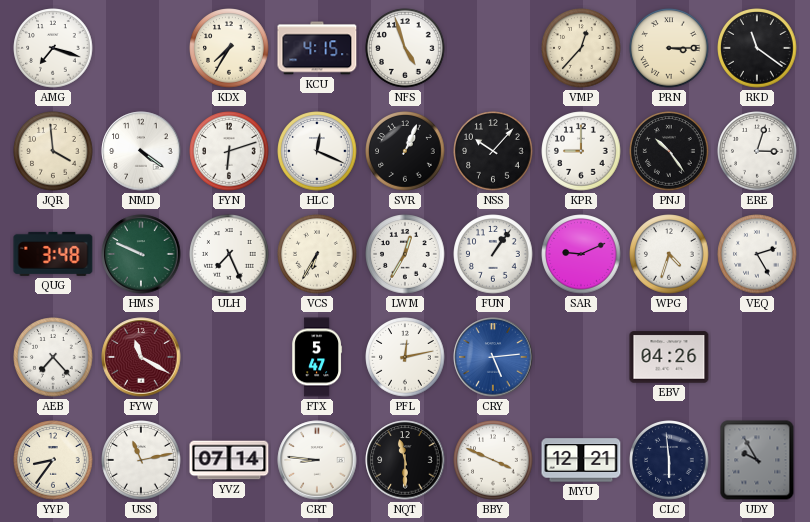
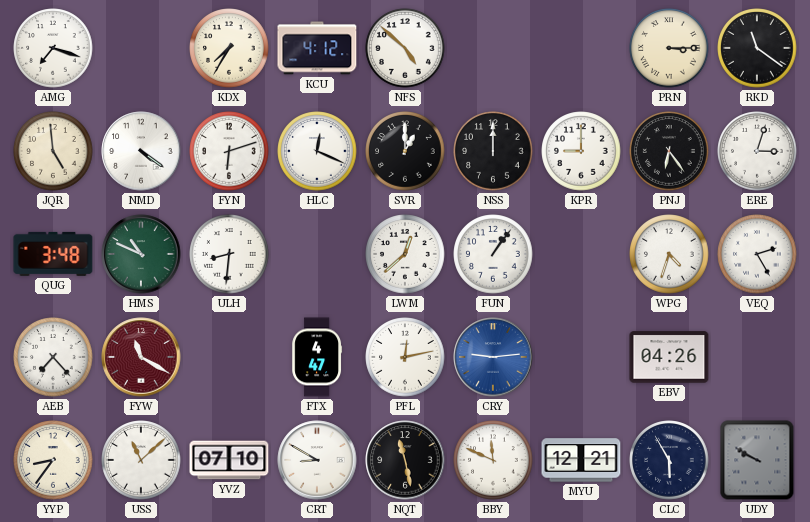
KCU: 4:15 -> 4:12
NFS: 4:57 -> 4:52
VMP: 12:37 -> none
JQR: 3:59 -> 4:59
SVR: 1:04 -> 1:00
NSS: 10:07 -> 12:00
PNJ: 10:24 -> 6:24
HMS: 9:49 -> 10:49
ULH: 7:26 -> 8:31
VCS: 6:35 -> none
LWM: 12:35 -> 12:38
SAR: 9:11 -> none
FTX: 5:47 -> 4:47
CRY: 5:14 -> 9:14
USS: 11:13 -> 11:08
YVZ: 07:14 -> 07:10
CRT: 8:46 -> 8:50
NQT: 11:30 -> 11:28
BBY: 3:49 -> 11:49
CLC: 5:59 -> 5:55
UDY: 9:55 -> 9:50
